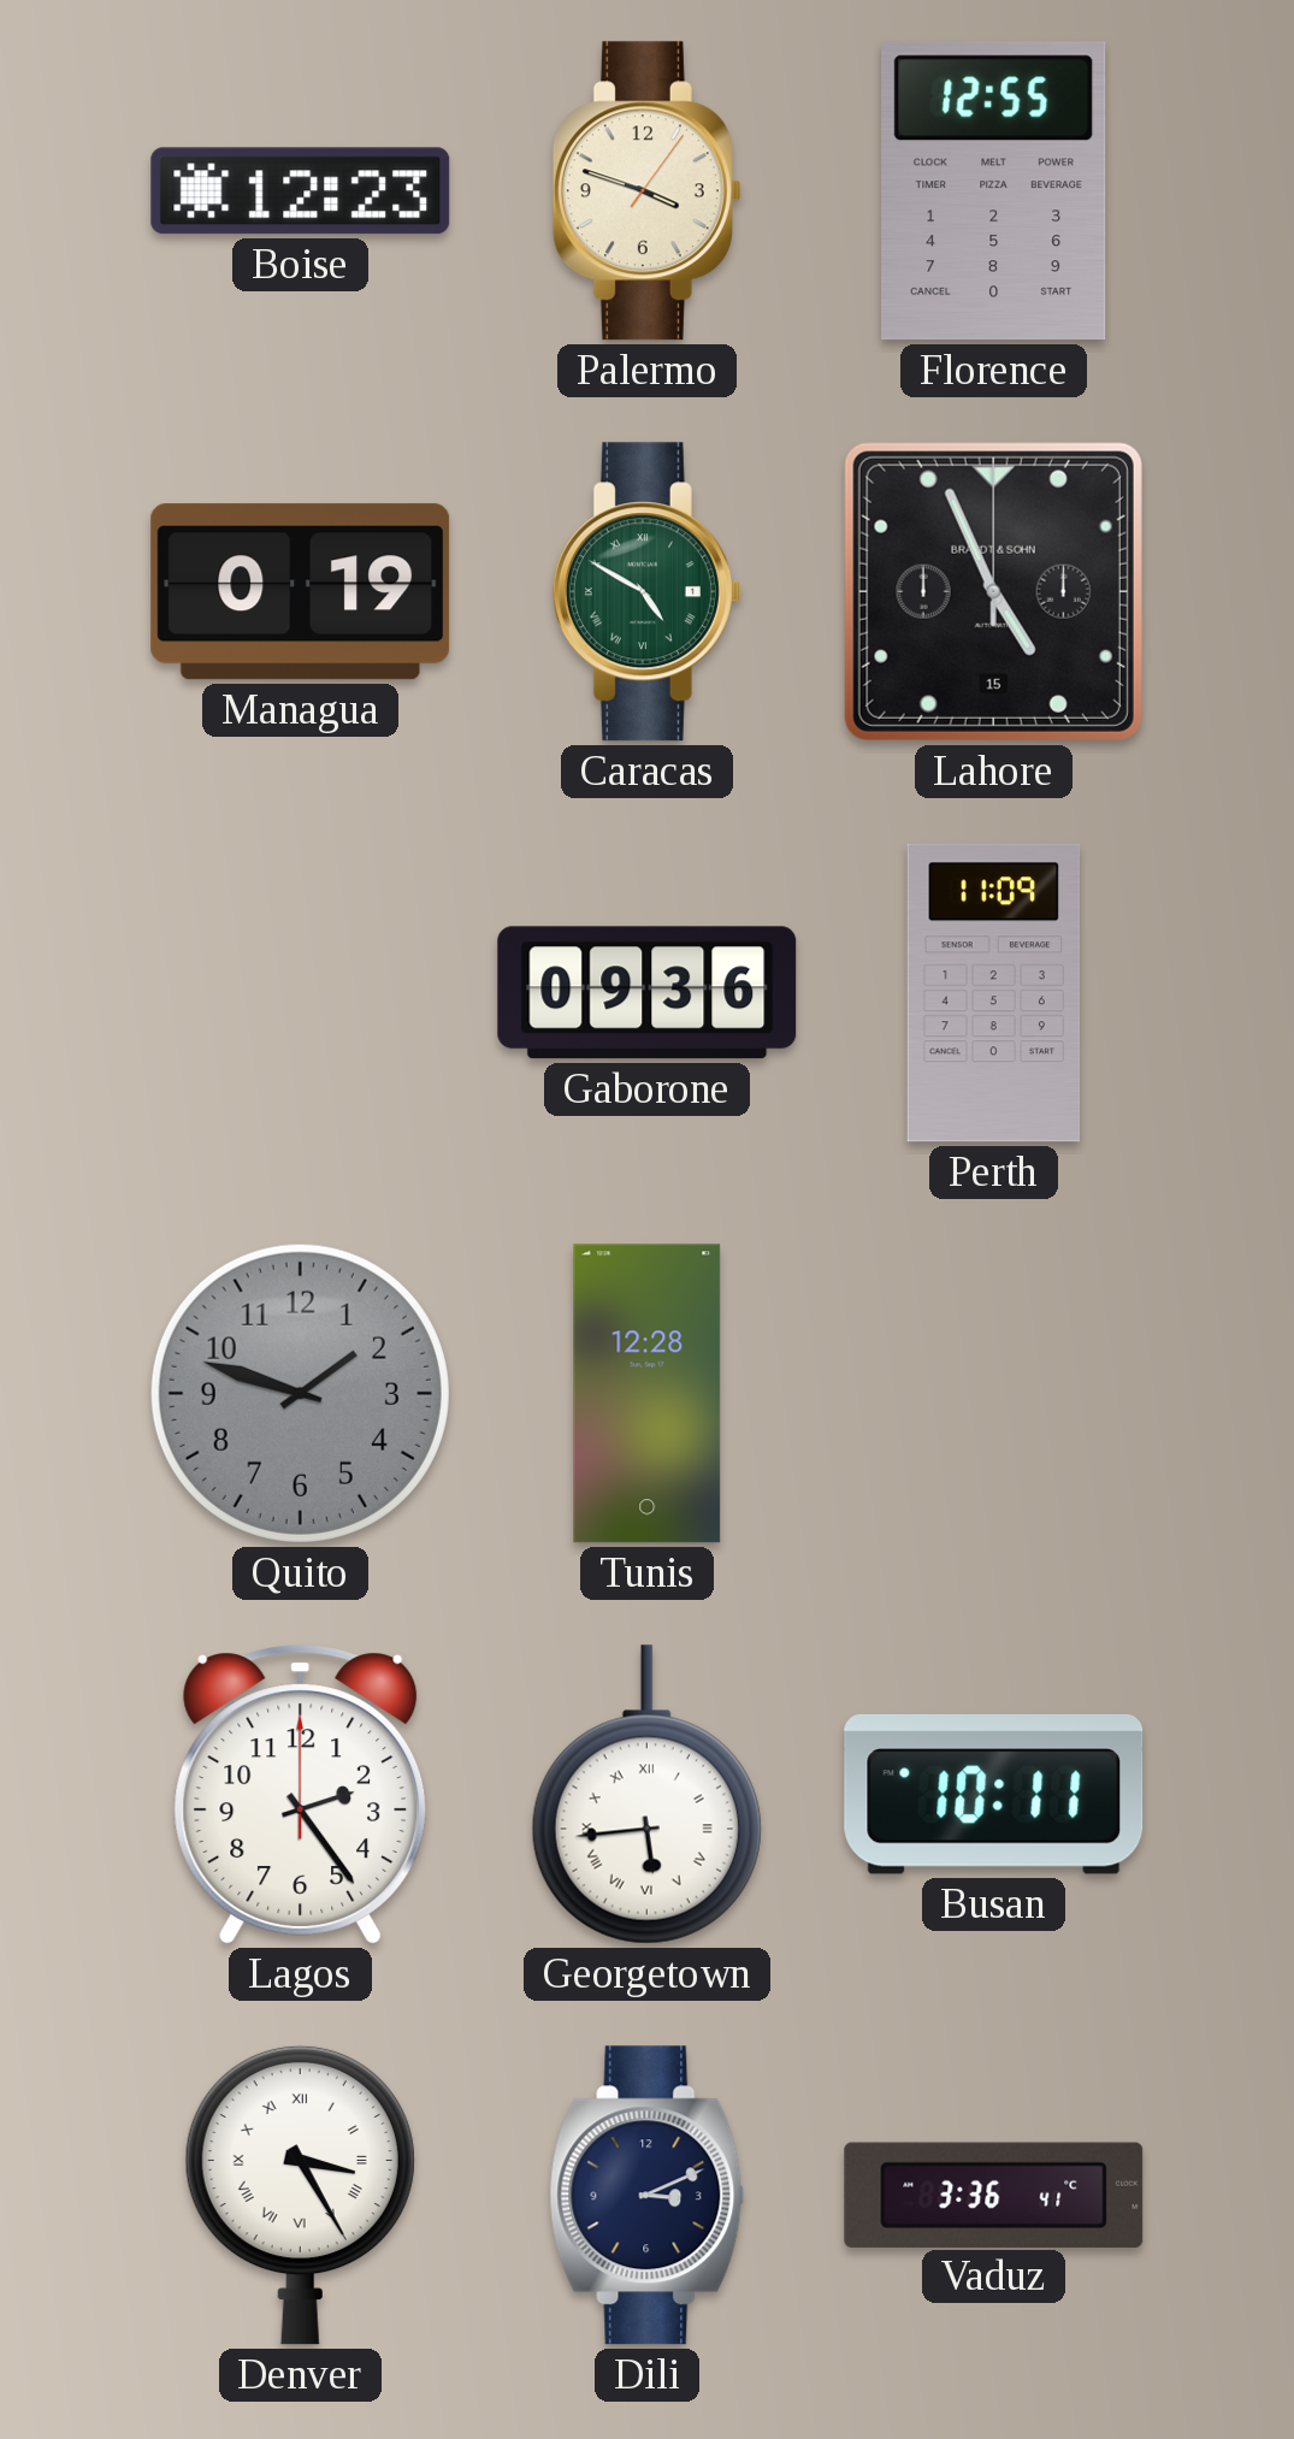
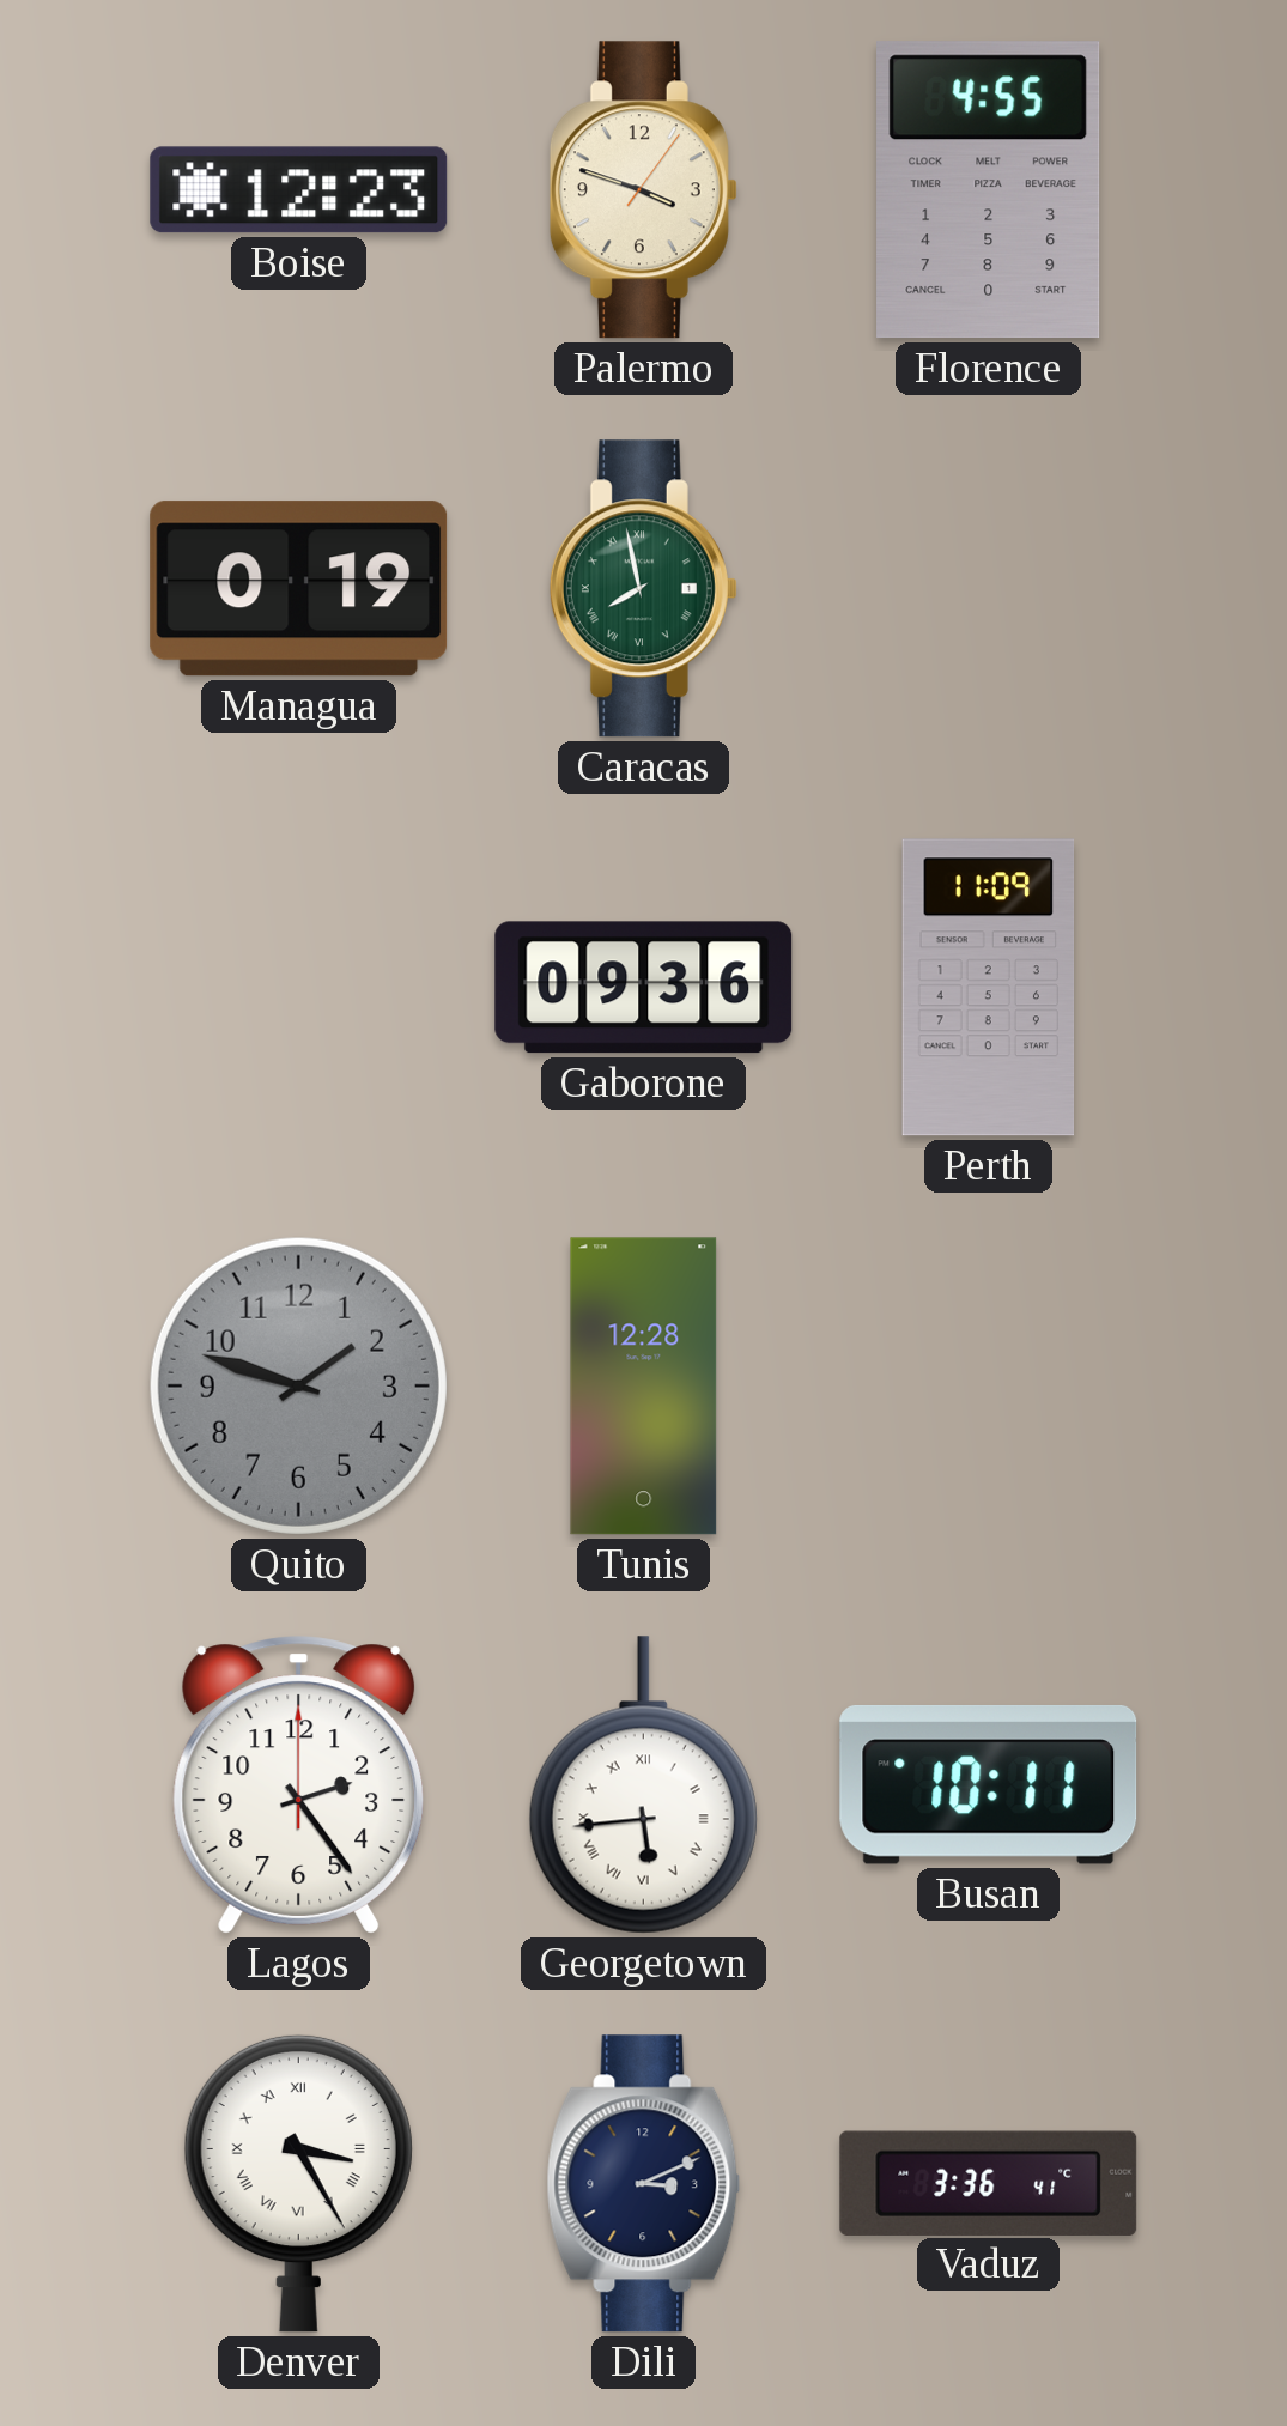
Florence: 12:55 -> 4:55
Caracas: 4:50 -> 7:58
Lahore: 4:56 -> none
